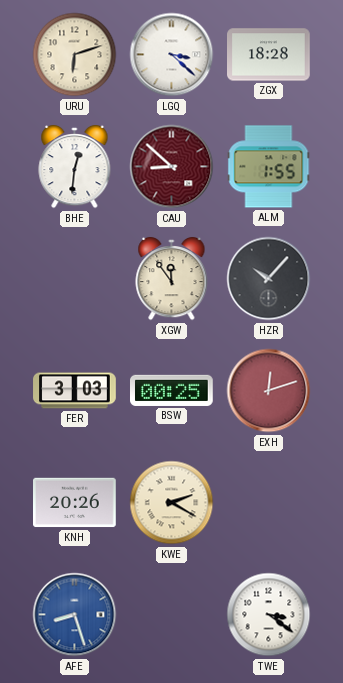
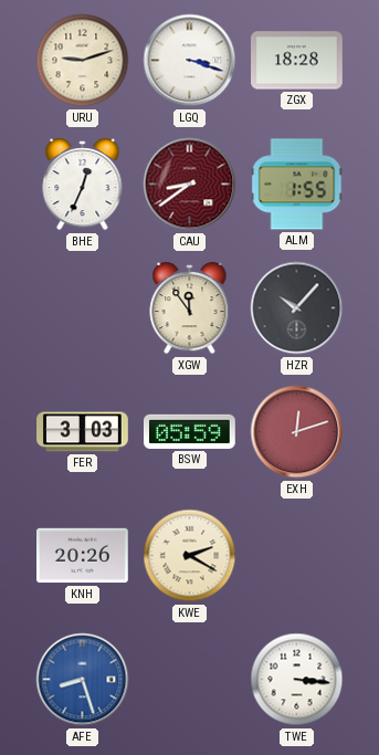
URU: 6:12 -> 9:12
LGQ: 3:22 -> 3:18
BHE: 12:31 -> 12:34
CAU: 8:52 -> 8:39
BSW: 00:25 -> 05:59
TWE: 3:21 -> 3:16
